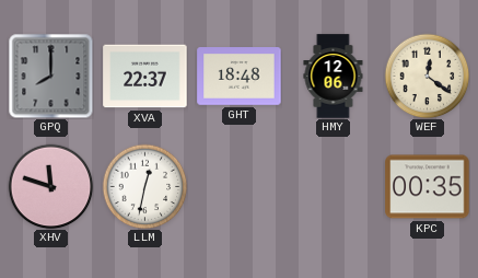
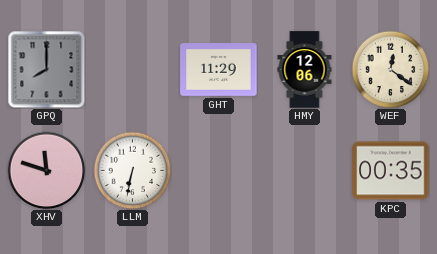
XVA: 22:37 -> none
GHT: 18:48 -> 11:29
LLM: 12:32 -> 6:32
